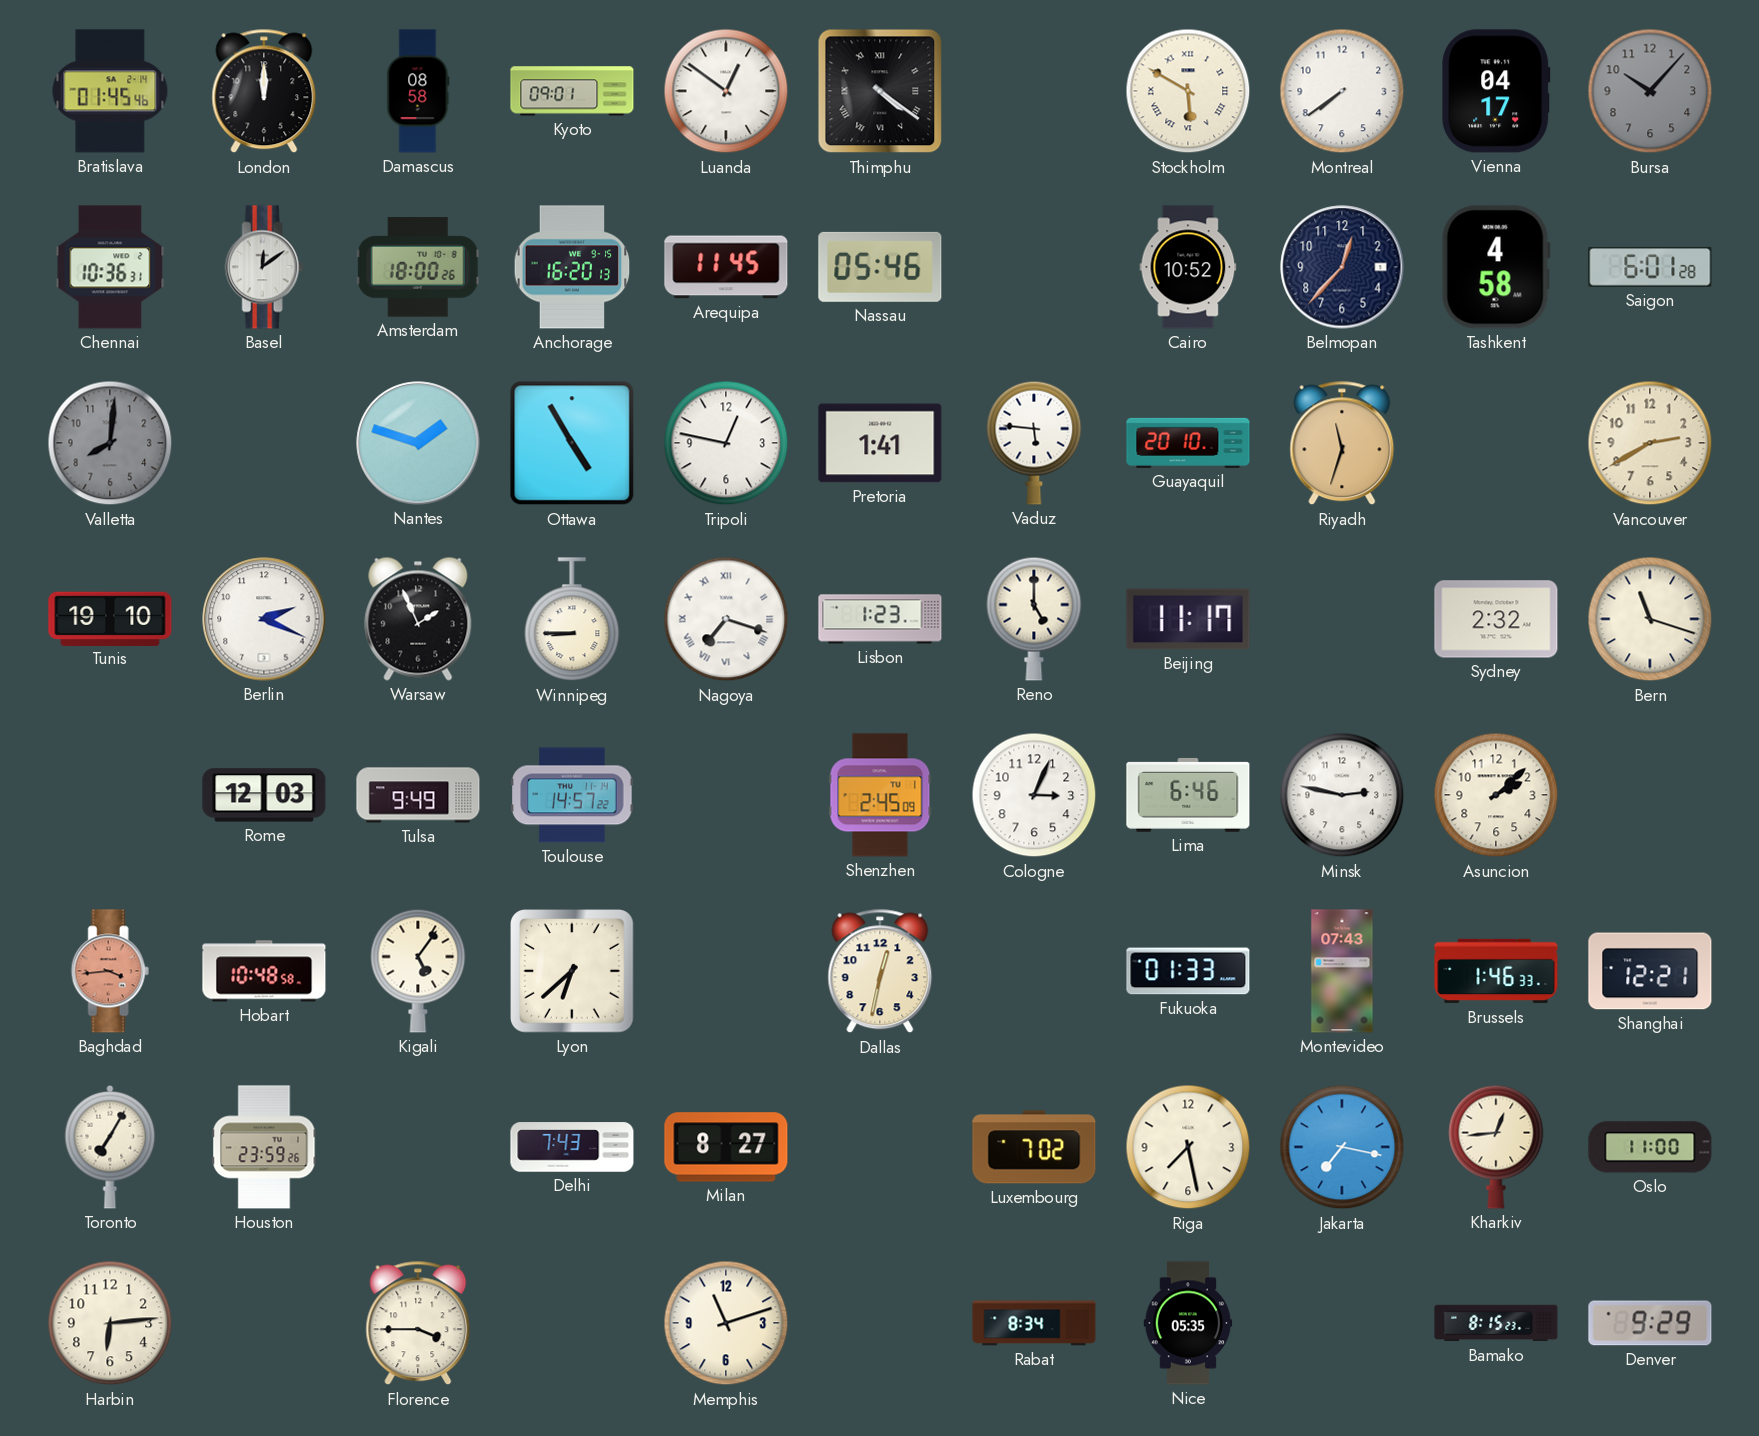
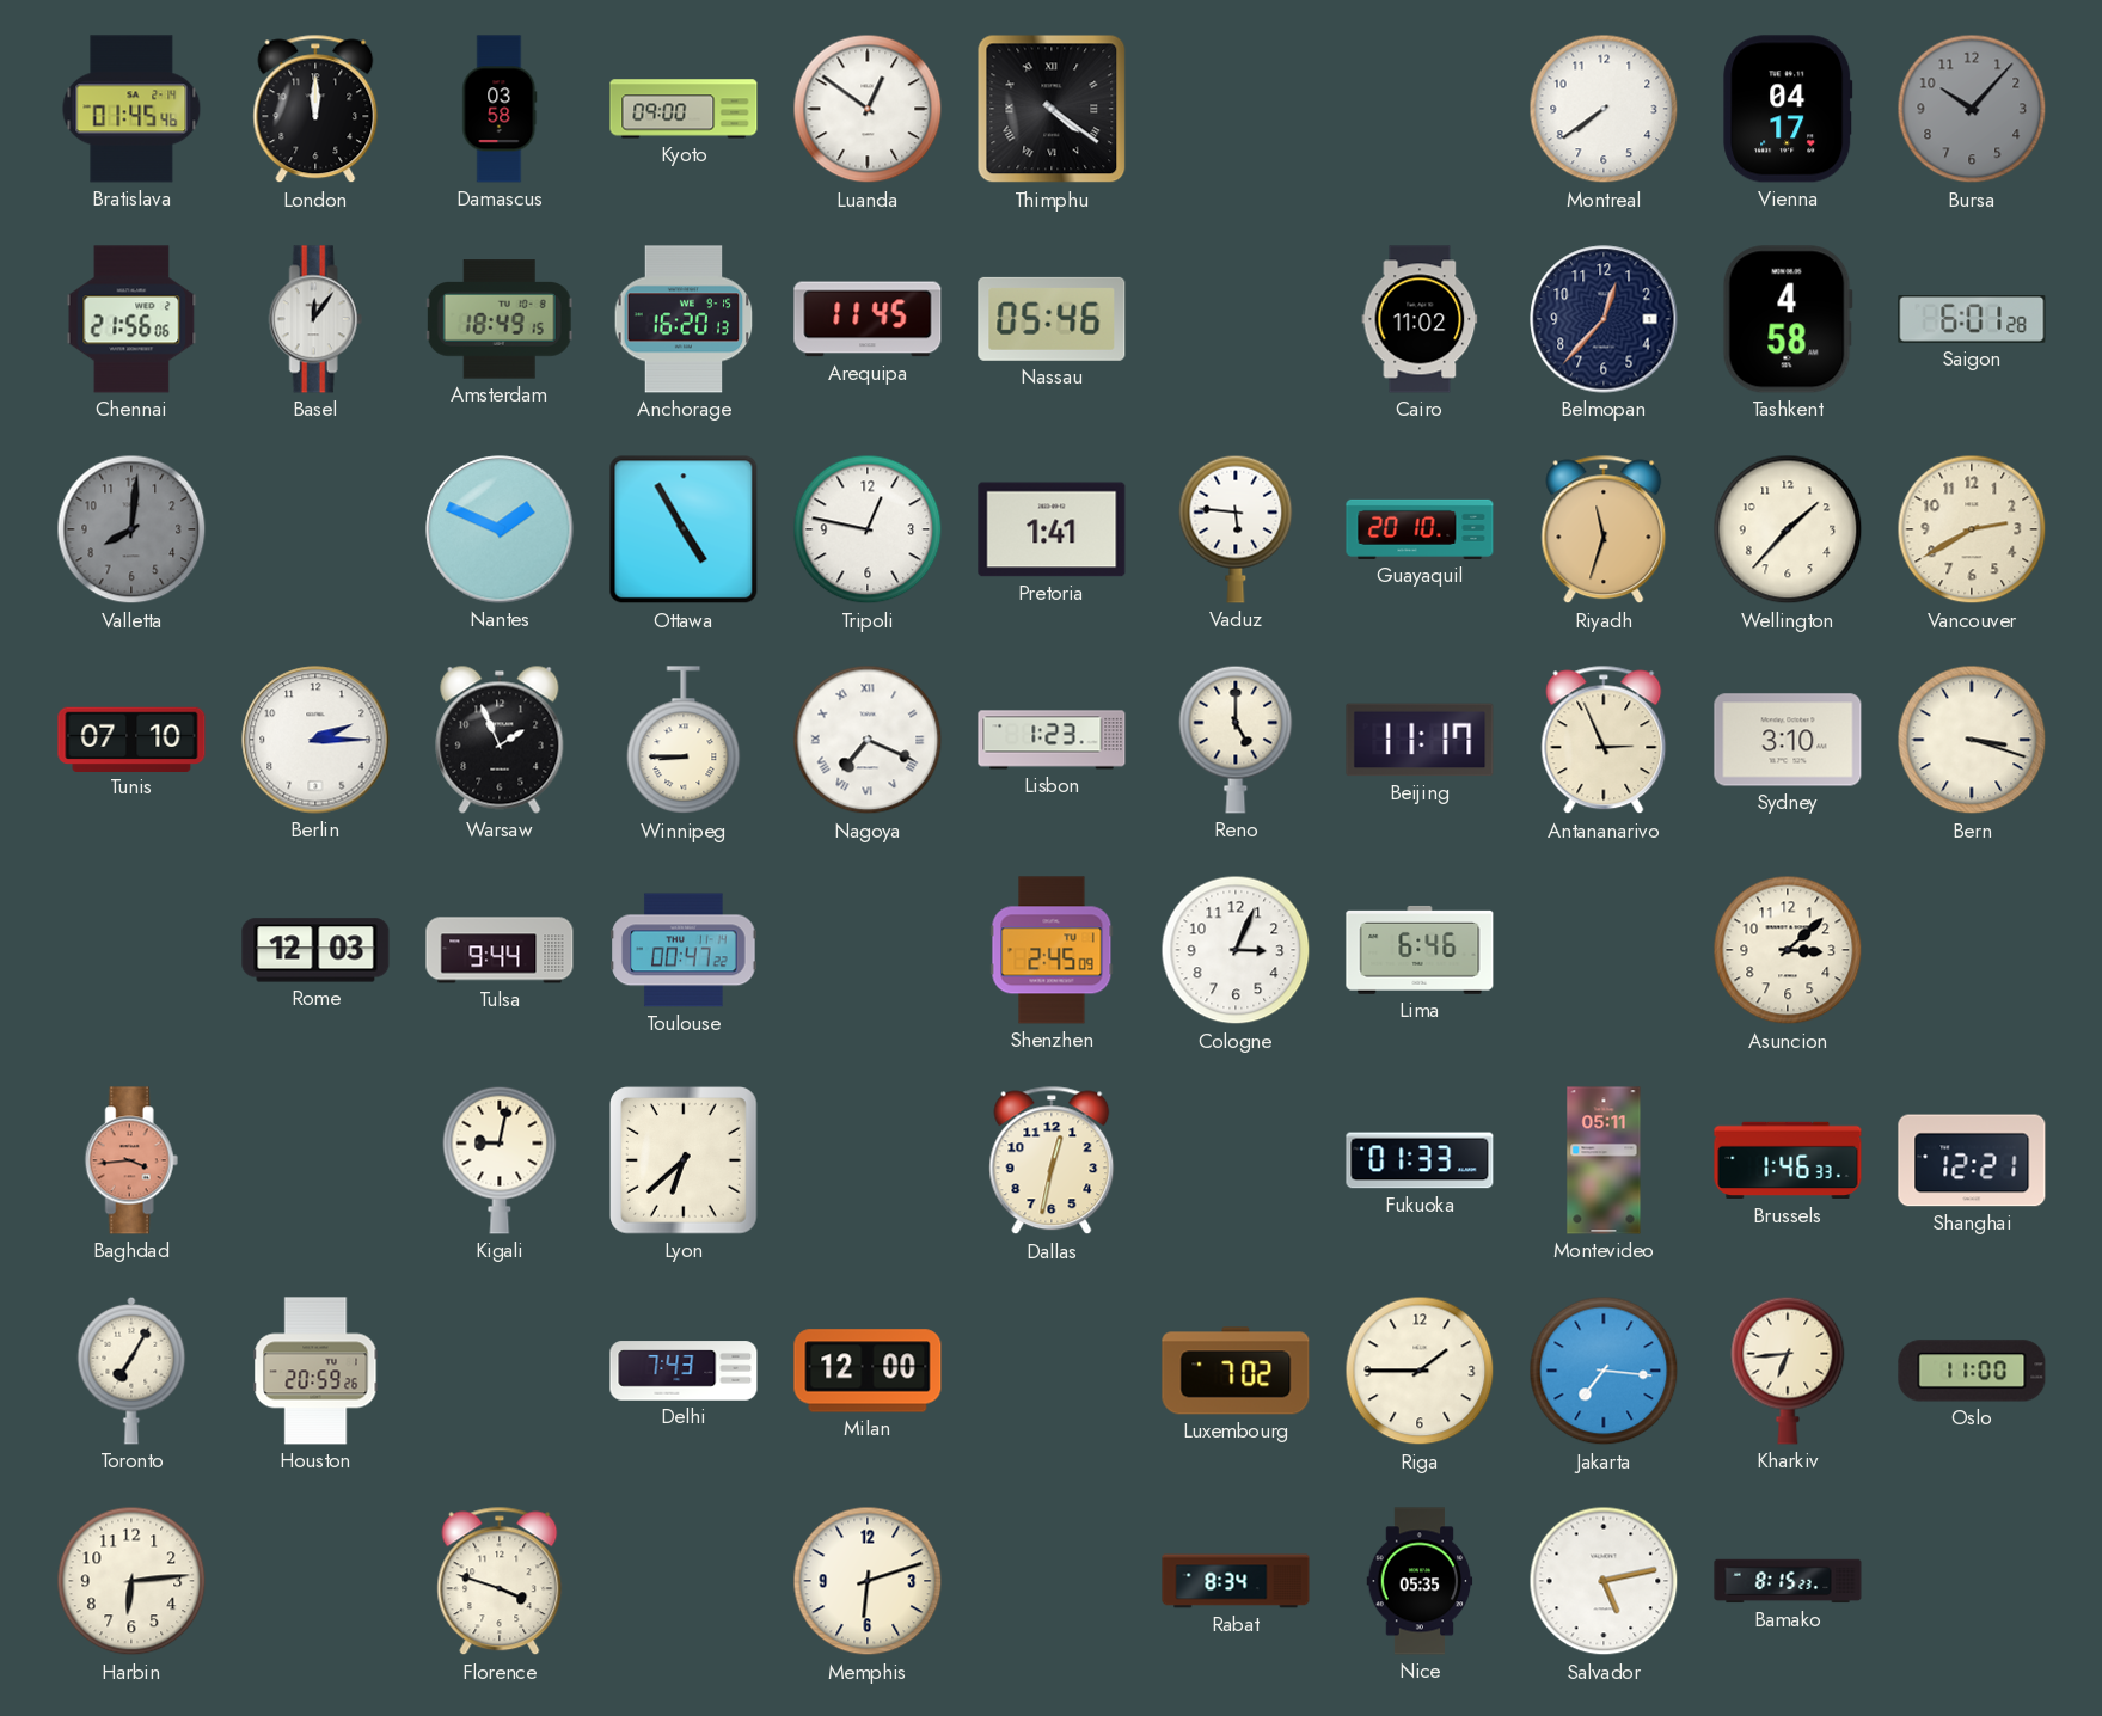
Damascus: 08:58 -> 03:58
Kyoto: 09:01 -> 09:00
Stockholm: 5:50 -> none
Chennai: 10:36 -> 21:56
Basel: 12:09 -> 12:06
Amsterdam: 18:00 -> 18:49
Cairo: 10:52 -> 11:02
Nantes: 1:48 -> 1:49
Wellington: none -> 1:37
Tunis: 19:10 -> 07:10
Berlin: 2:19 -> 2:15
Nagoya: 7:18 -> 7:19
Antananarivo: none -> 2:56
Sydney: 2:32 -> 3:10
Bern: 11:18 -> 3:18
Tulsa: 9:49 -> 9:44
Toulouse: 14:57 -> 00:47
Minsk: 2:47 -> none
Asuncion: 2:08 -> 3:08
Hobart: 10:48 -> none
Kigali: 5:06 -> 9:02
Montevideo: 07:43 -> 05:11
Houston: 23:59 -> 20:59
Milan: 8:27 -> 12:00
Riga: 7:28 -> 1:45
Jakarta: 7:17 -> 7:16
Kharkiv: 12:44 -> 6:44
Florence: 3:45 -> 3:48
Memphis: 11:12 -> 6:12
Salvador: none -> 5:13
Denver: 9:29 -> none
